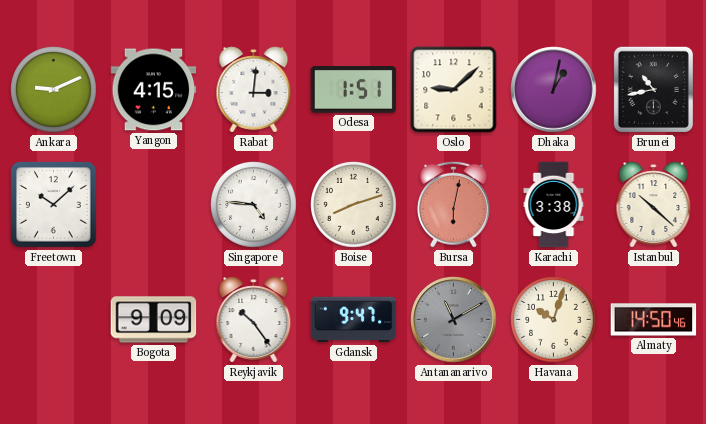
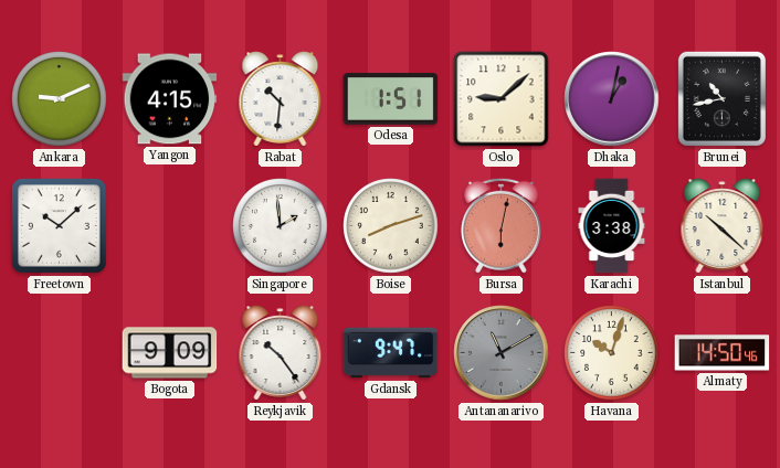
Rabat: 3:01 -> 10:31
Singapore: 4:46 -> 1:59
